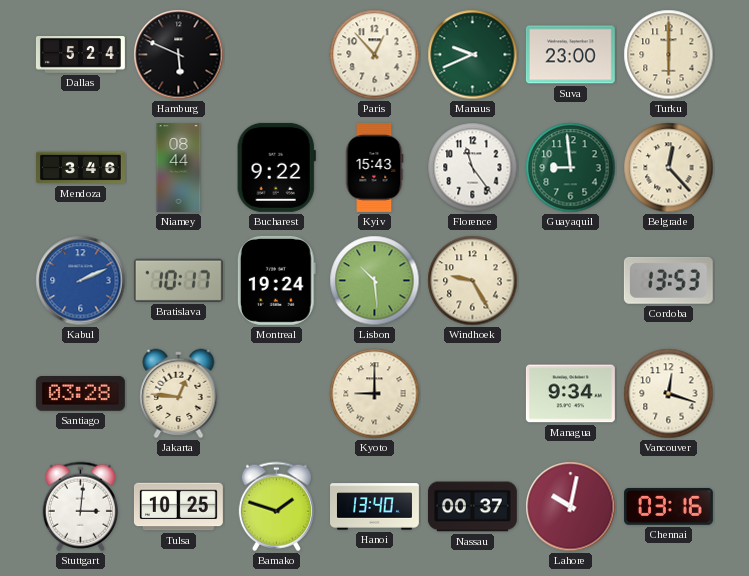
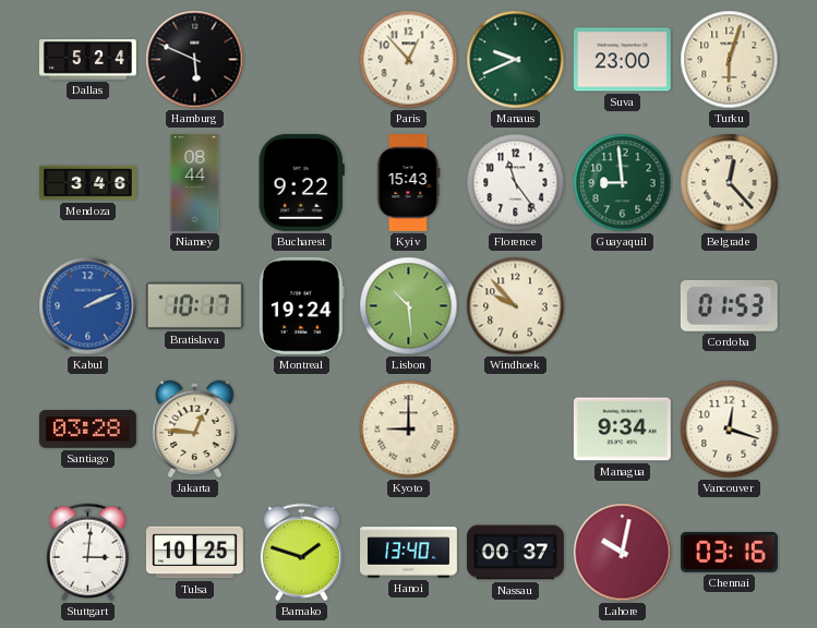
Turku: 6:00 -> 6:03
Windhoek: 9:25 -> 9:53
Cordoba: 13:53 -> 01:53
